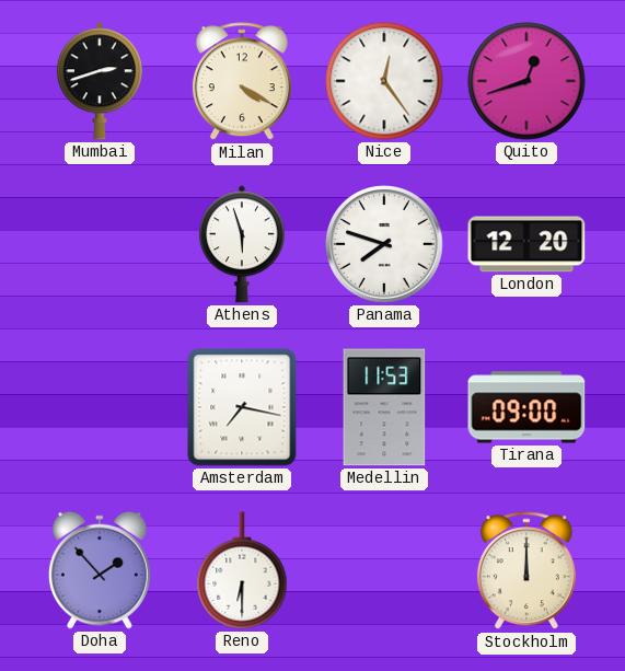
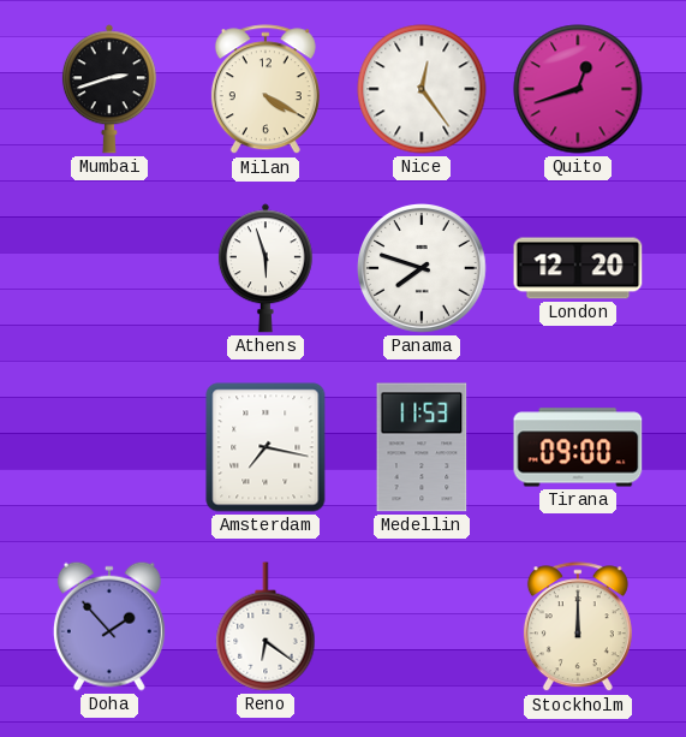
Reno: 6:30 -> 6:21
